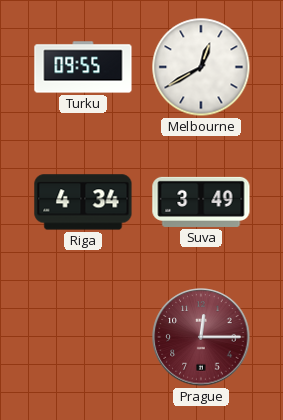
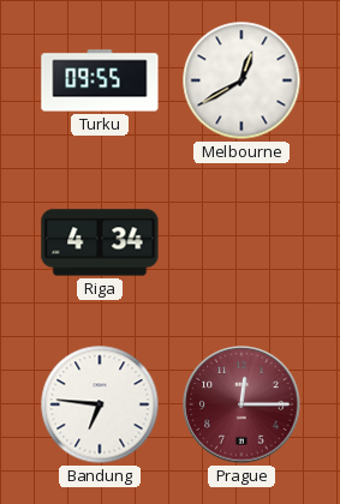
Suva: 3:49 -> none
Bandung: none -> 6:46
